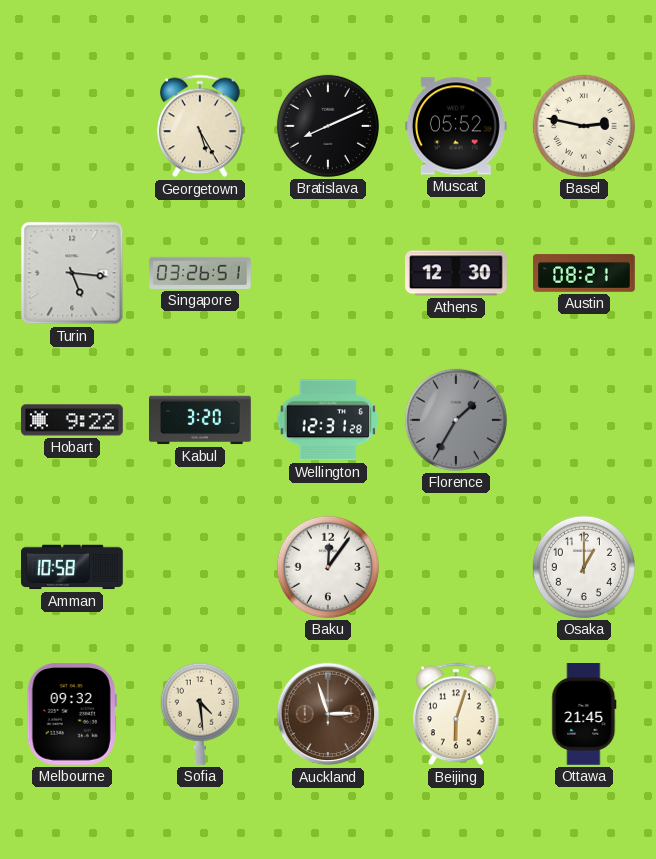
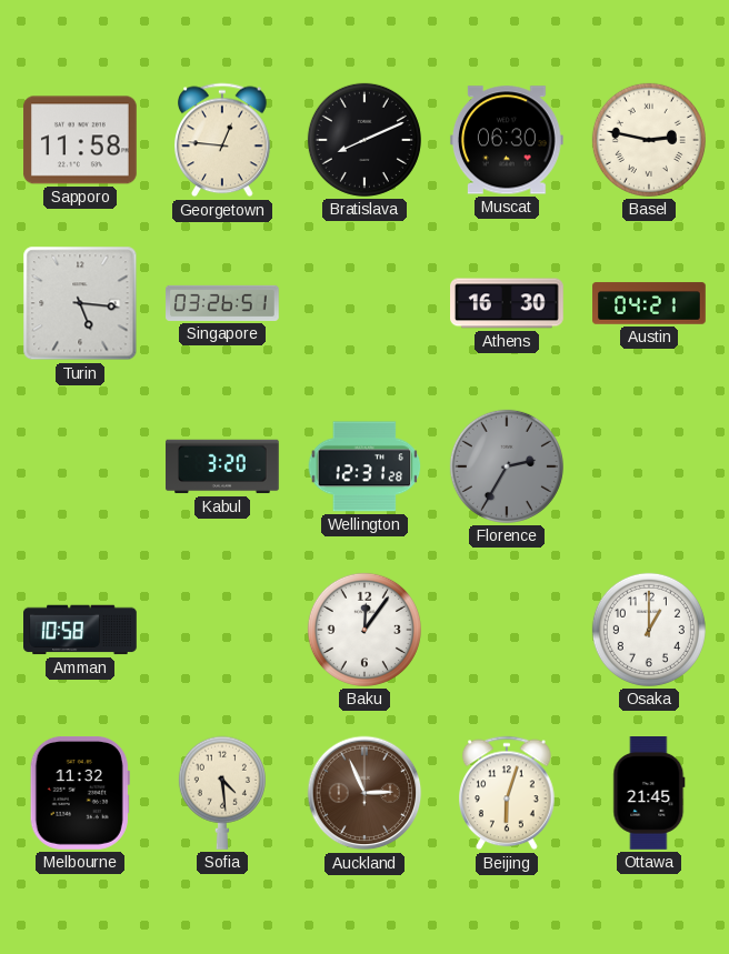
Sapporo: none -> 11:58
Georgetown: 5:25 -> 12:46
Muscat: 05:52 -> 06:30
Athens: 12:30 -> 16:30
Austin: 08:21 -> 04:21
Hobart: 9:22 -> none
Florence: 1:35 -> 2:35
Melbourne: 09:32 -> 11:32
Auckland: 2:57 -> 2:56
